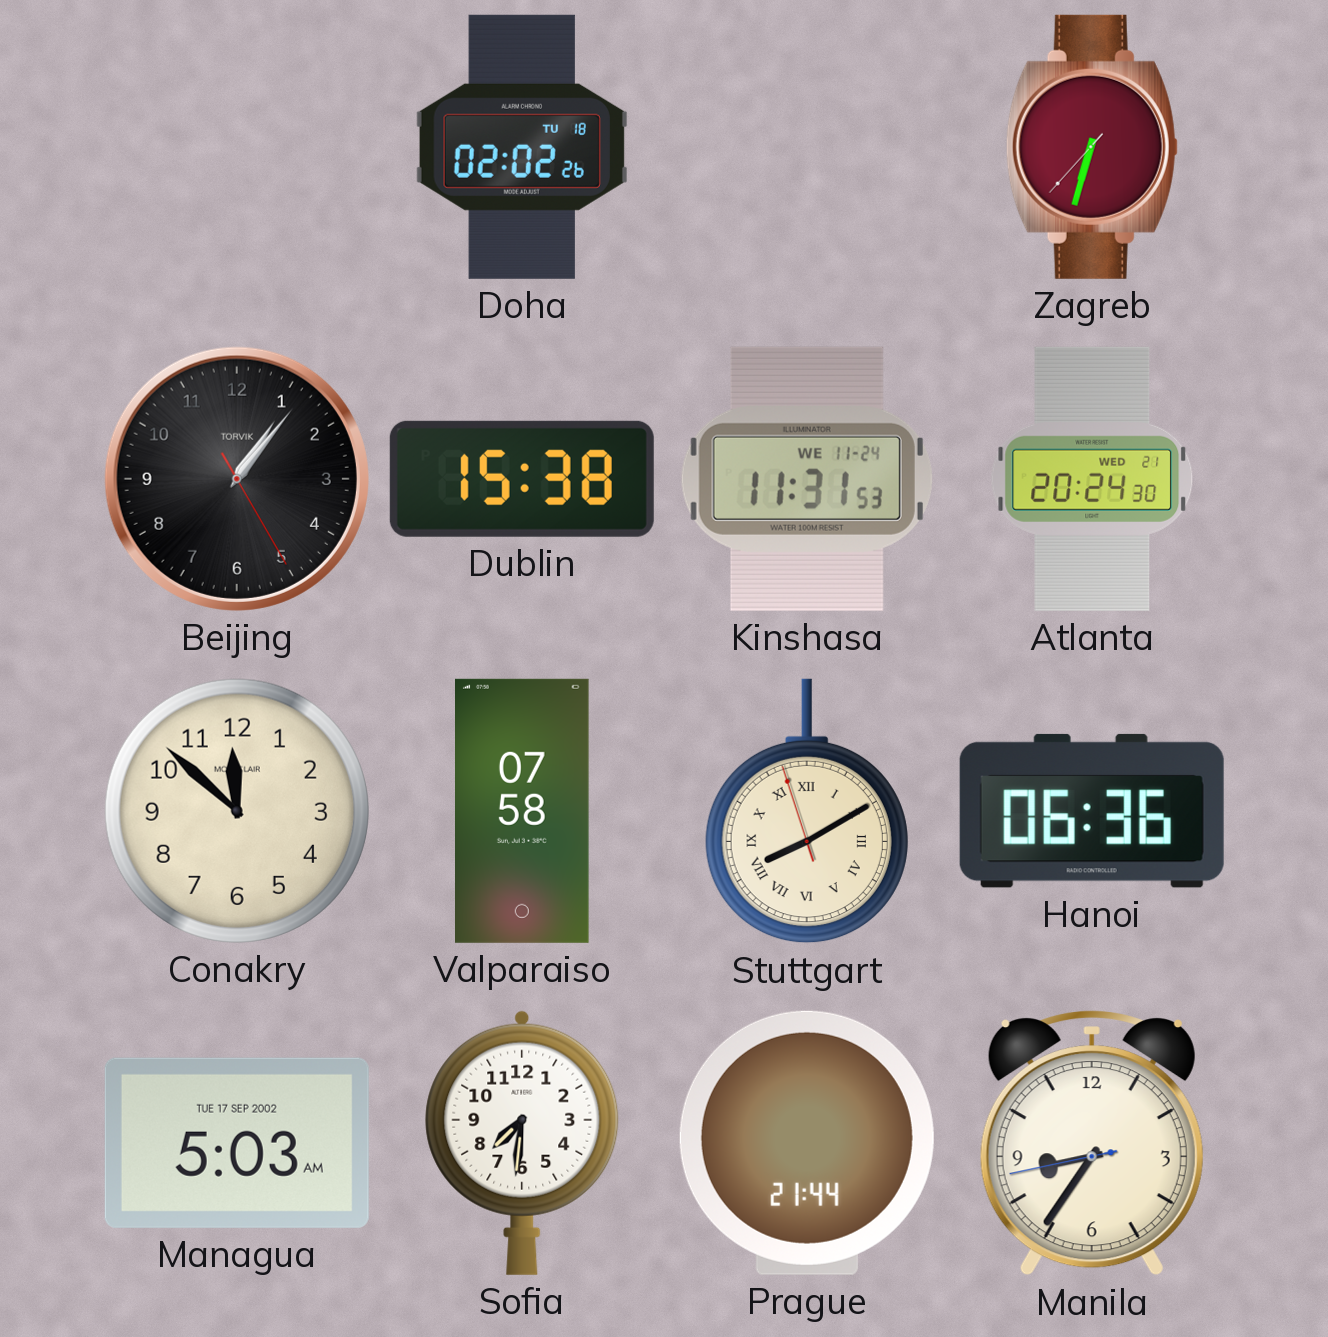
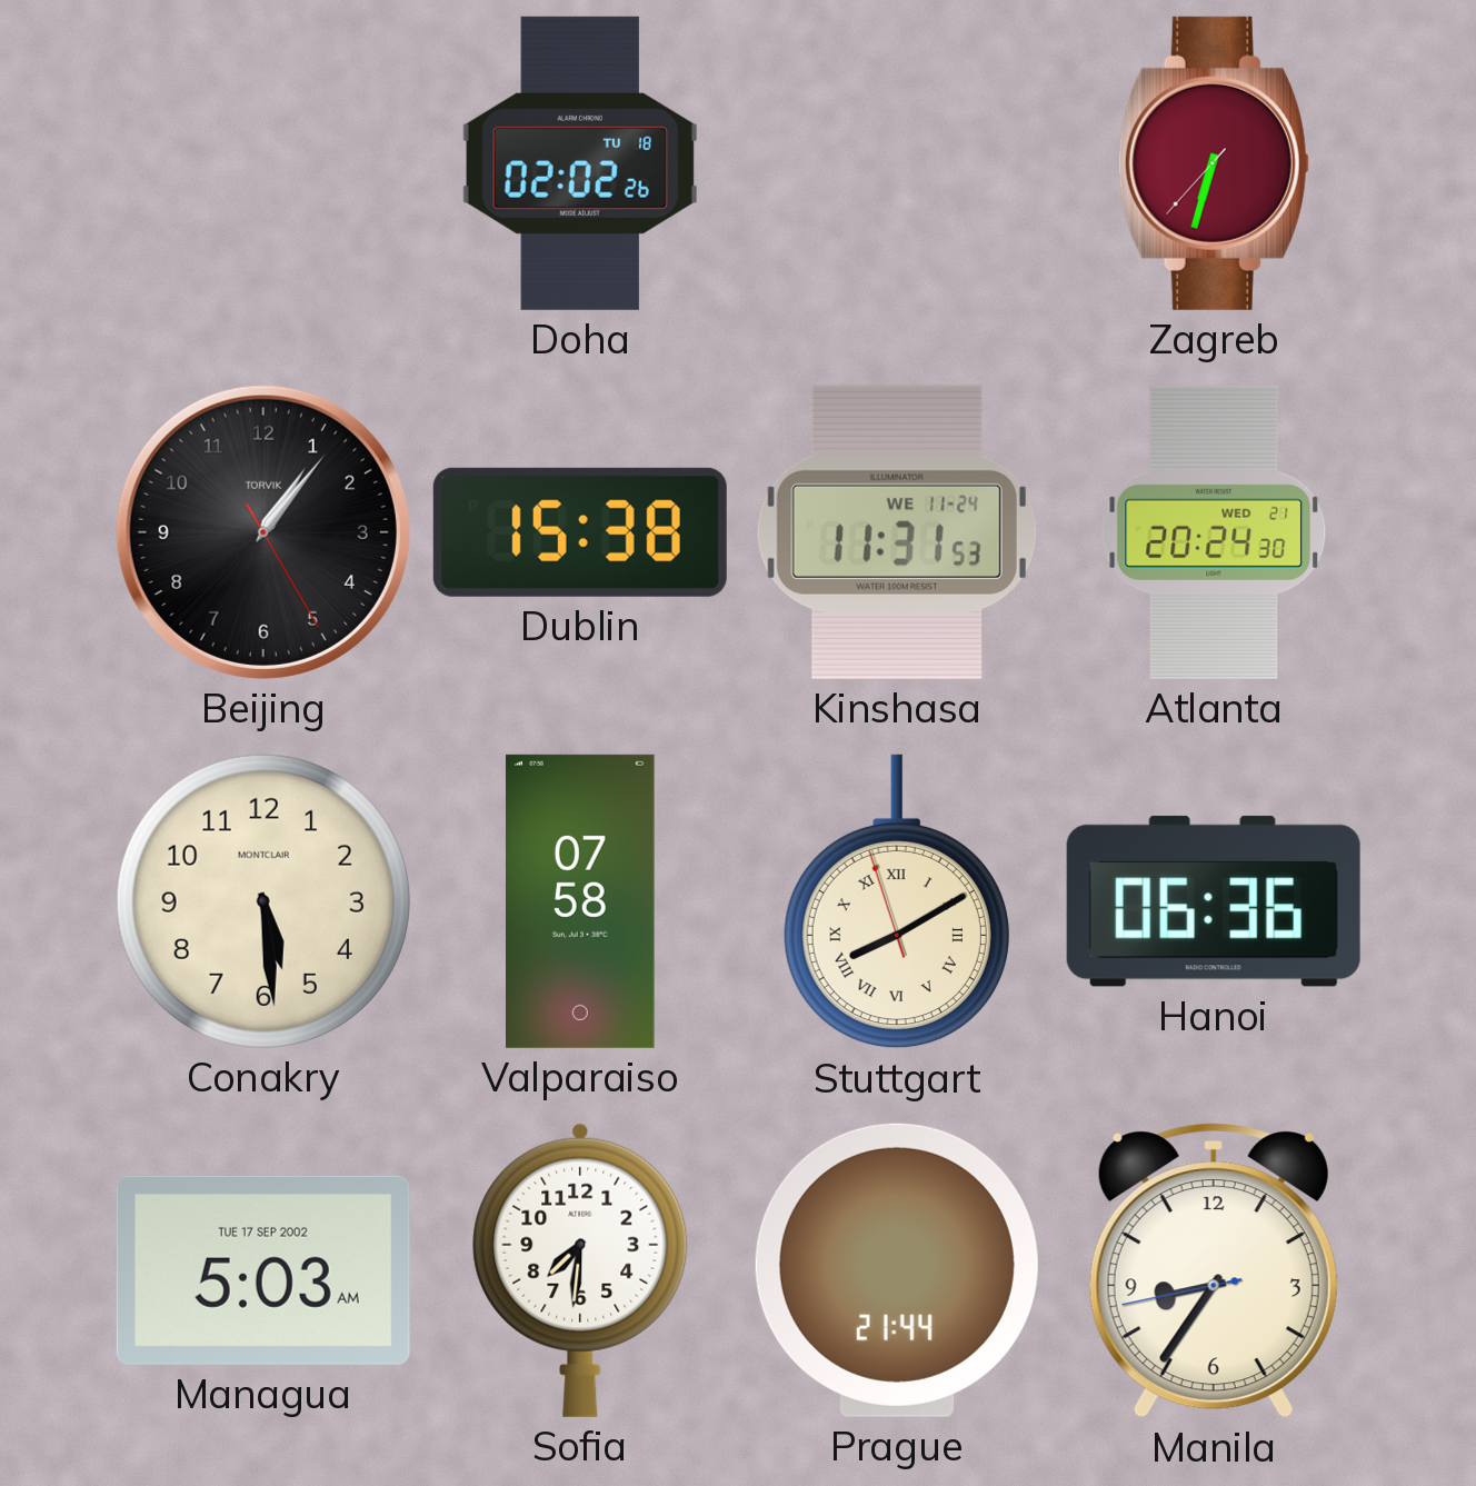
Conakry: 11:52 -> 5:29
